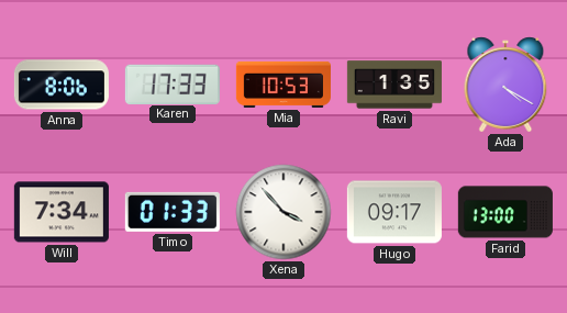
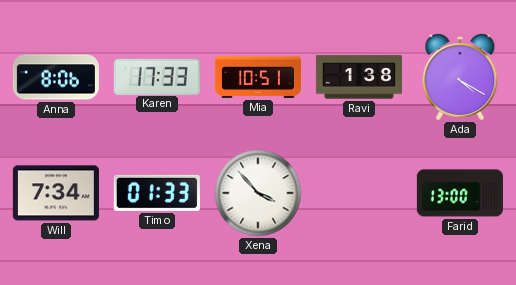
Mia: 10:53 -> 10:51
Ravi: 1:35 -> 1:38
Hugo: 09:17 -> none
